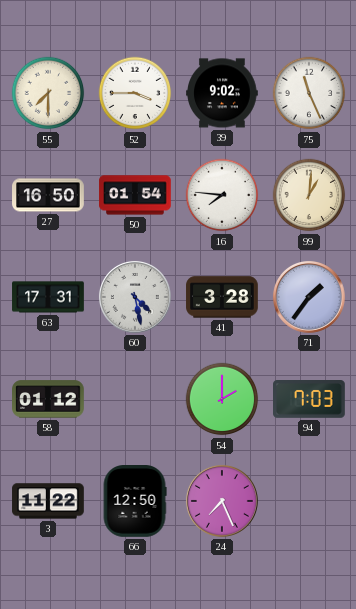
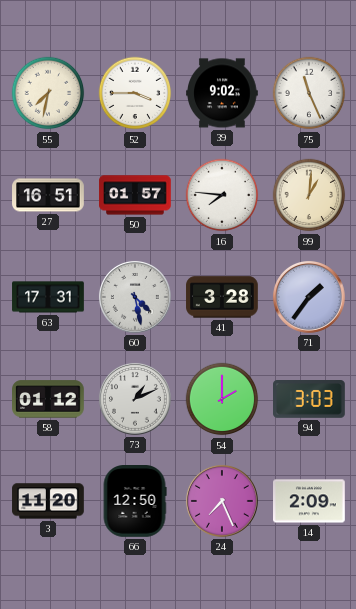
55: 7:30 -> 7:32
27: 16:50 -> 16:51
50: 01:54 -> 01:57
73: none -> 1:11
94: 7:03 -> 3:03
3: 11:22 -> 11:20
14: none -> 2:09
